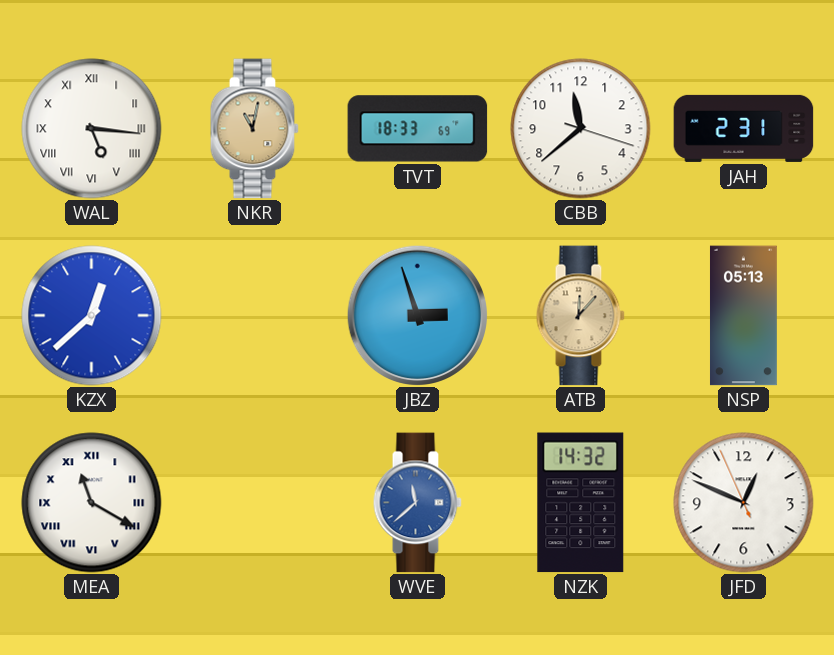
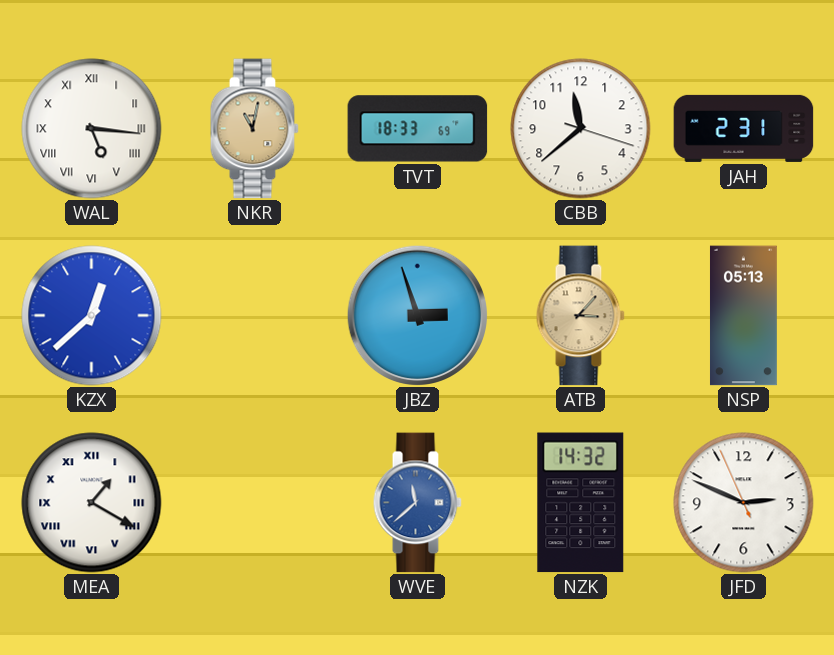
ATB: 12:07 -> 3:07
MEA: 11:20 -> 1:20
JFD: 12:48 -> 2:48
